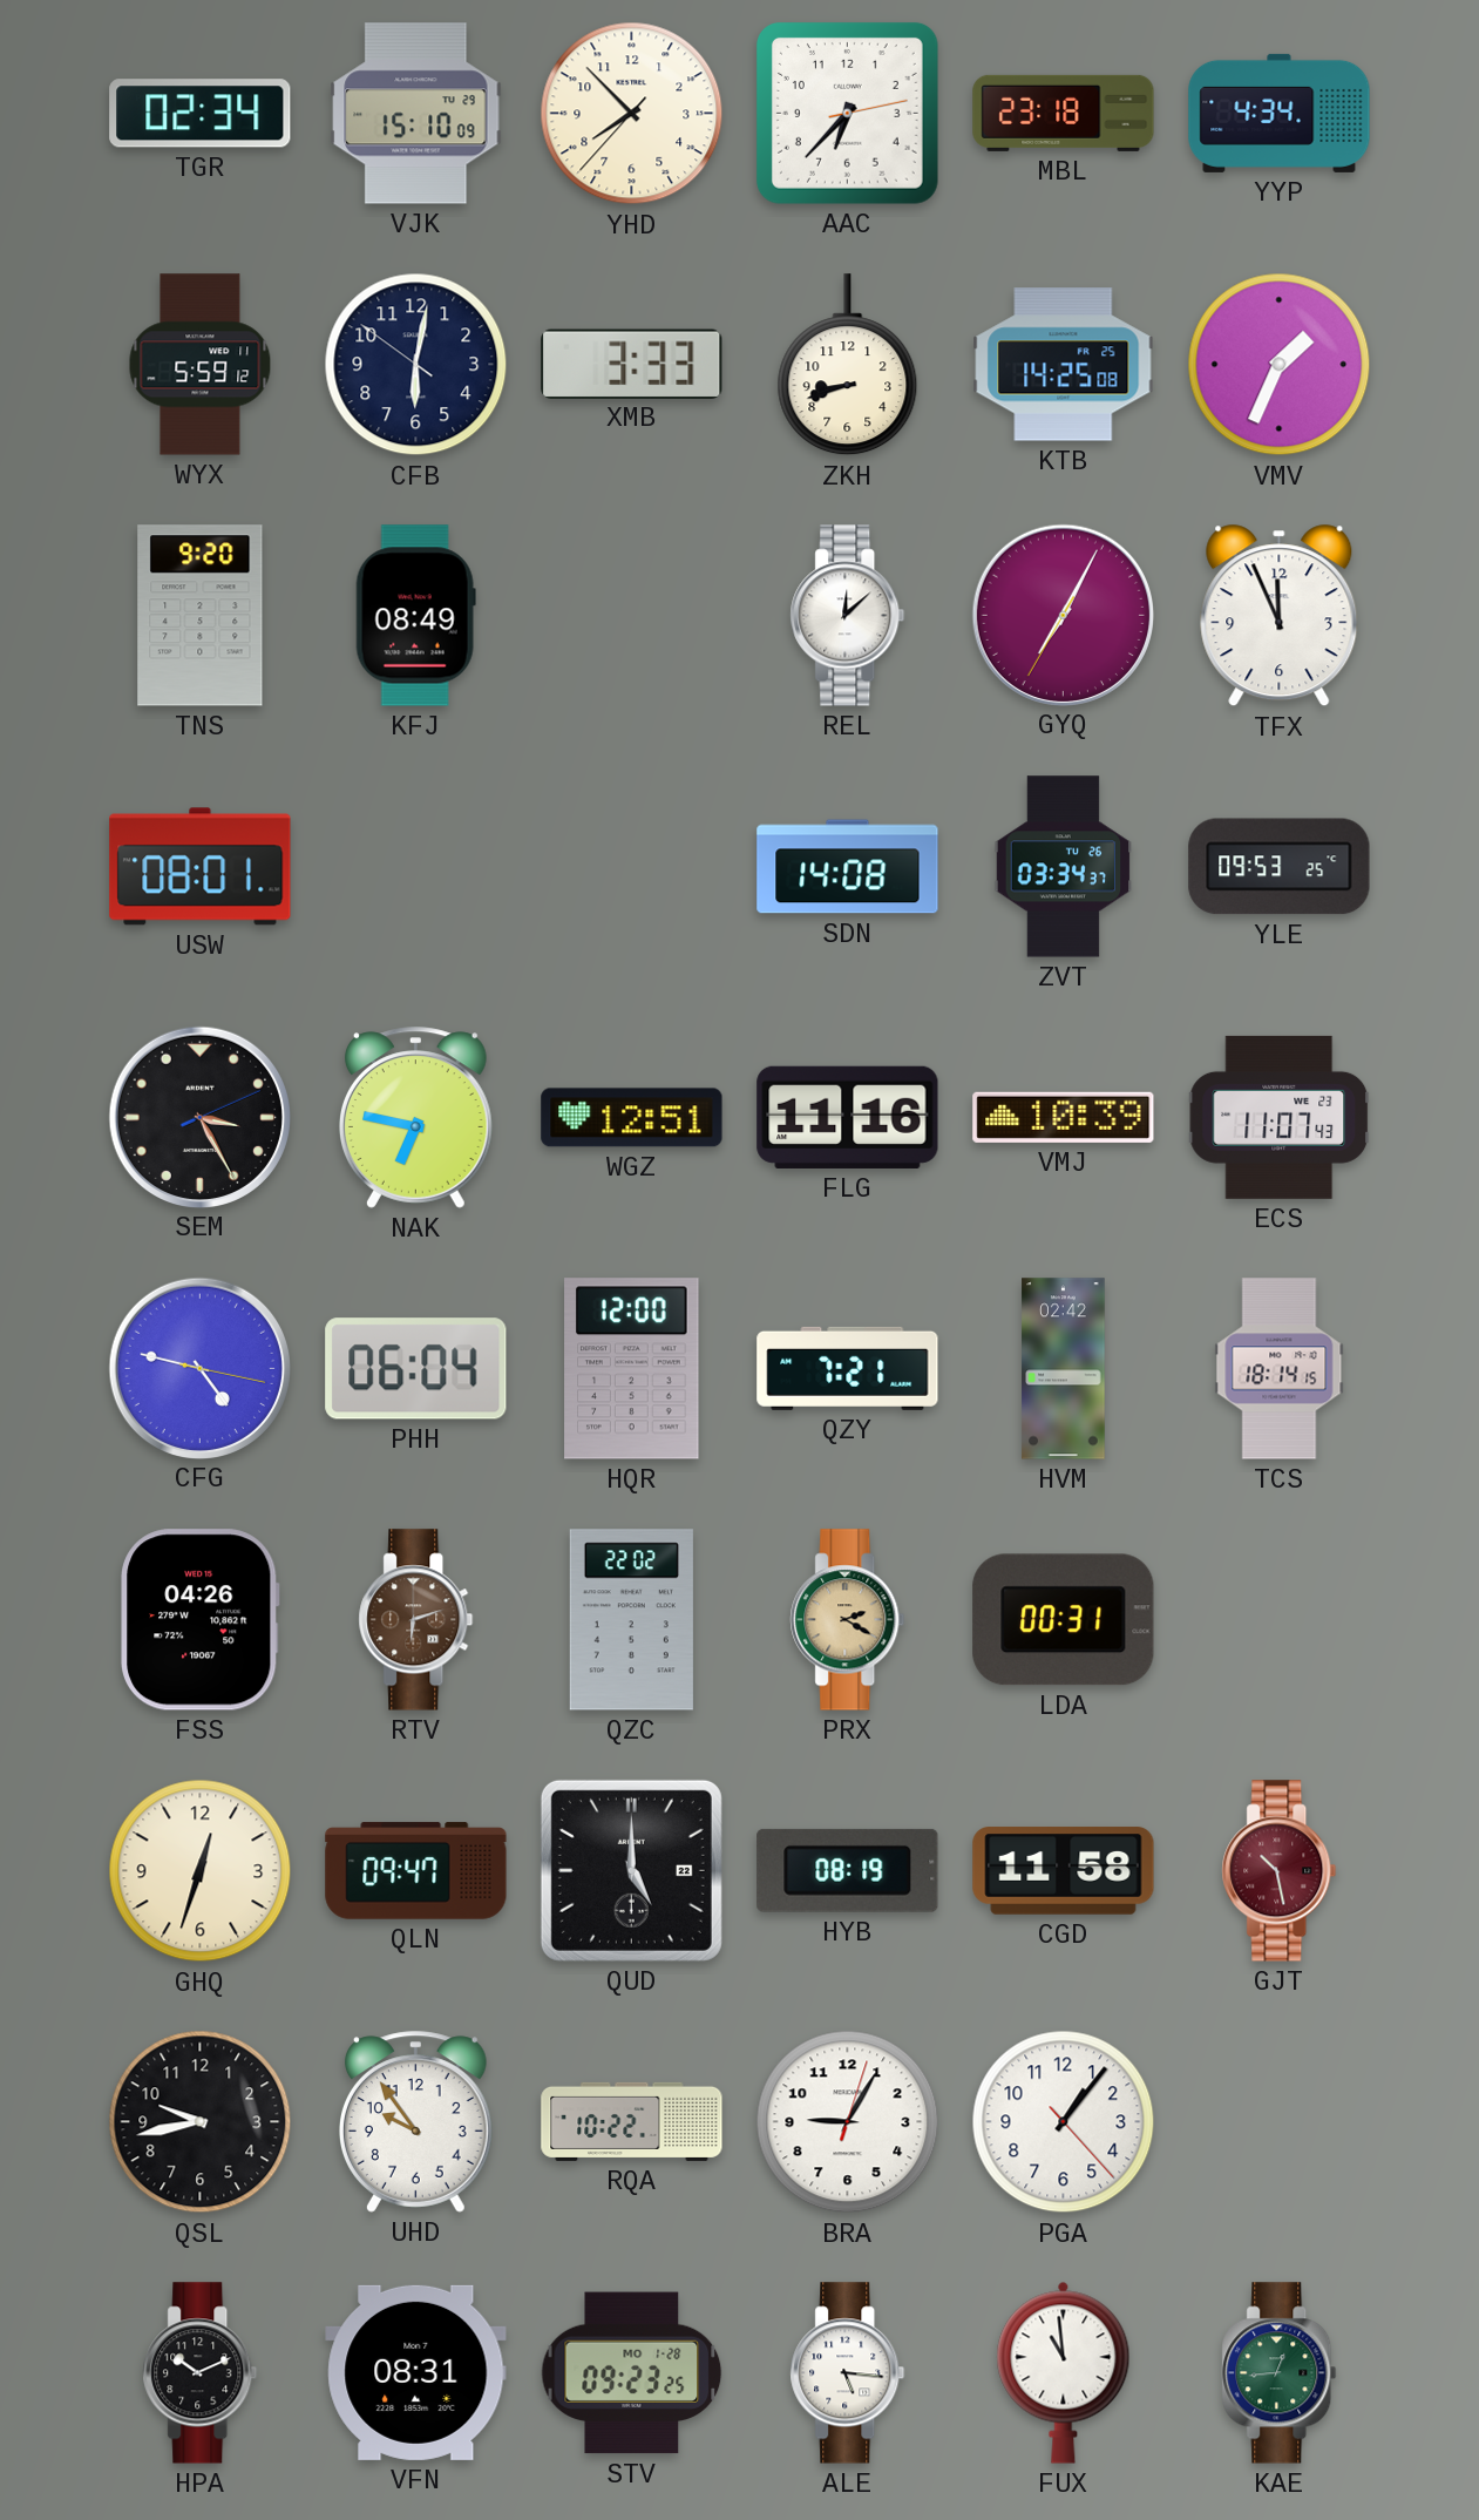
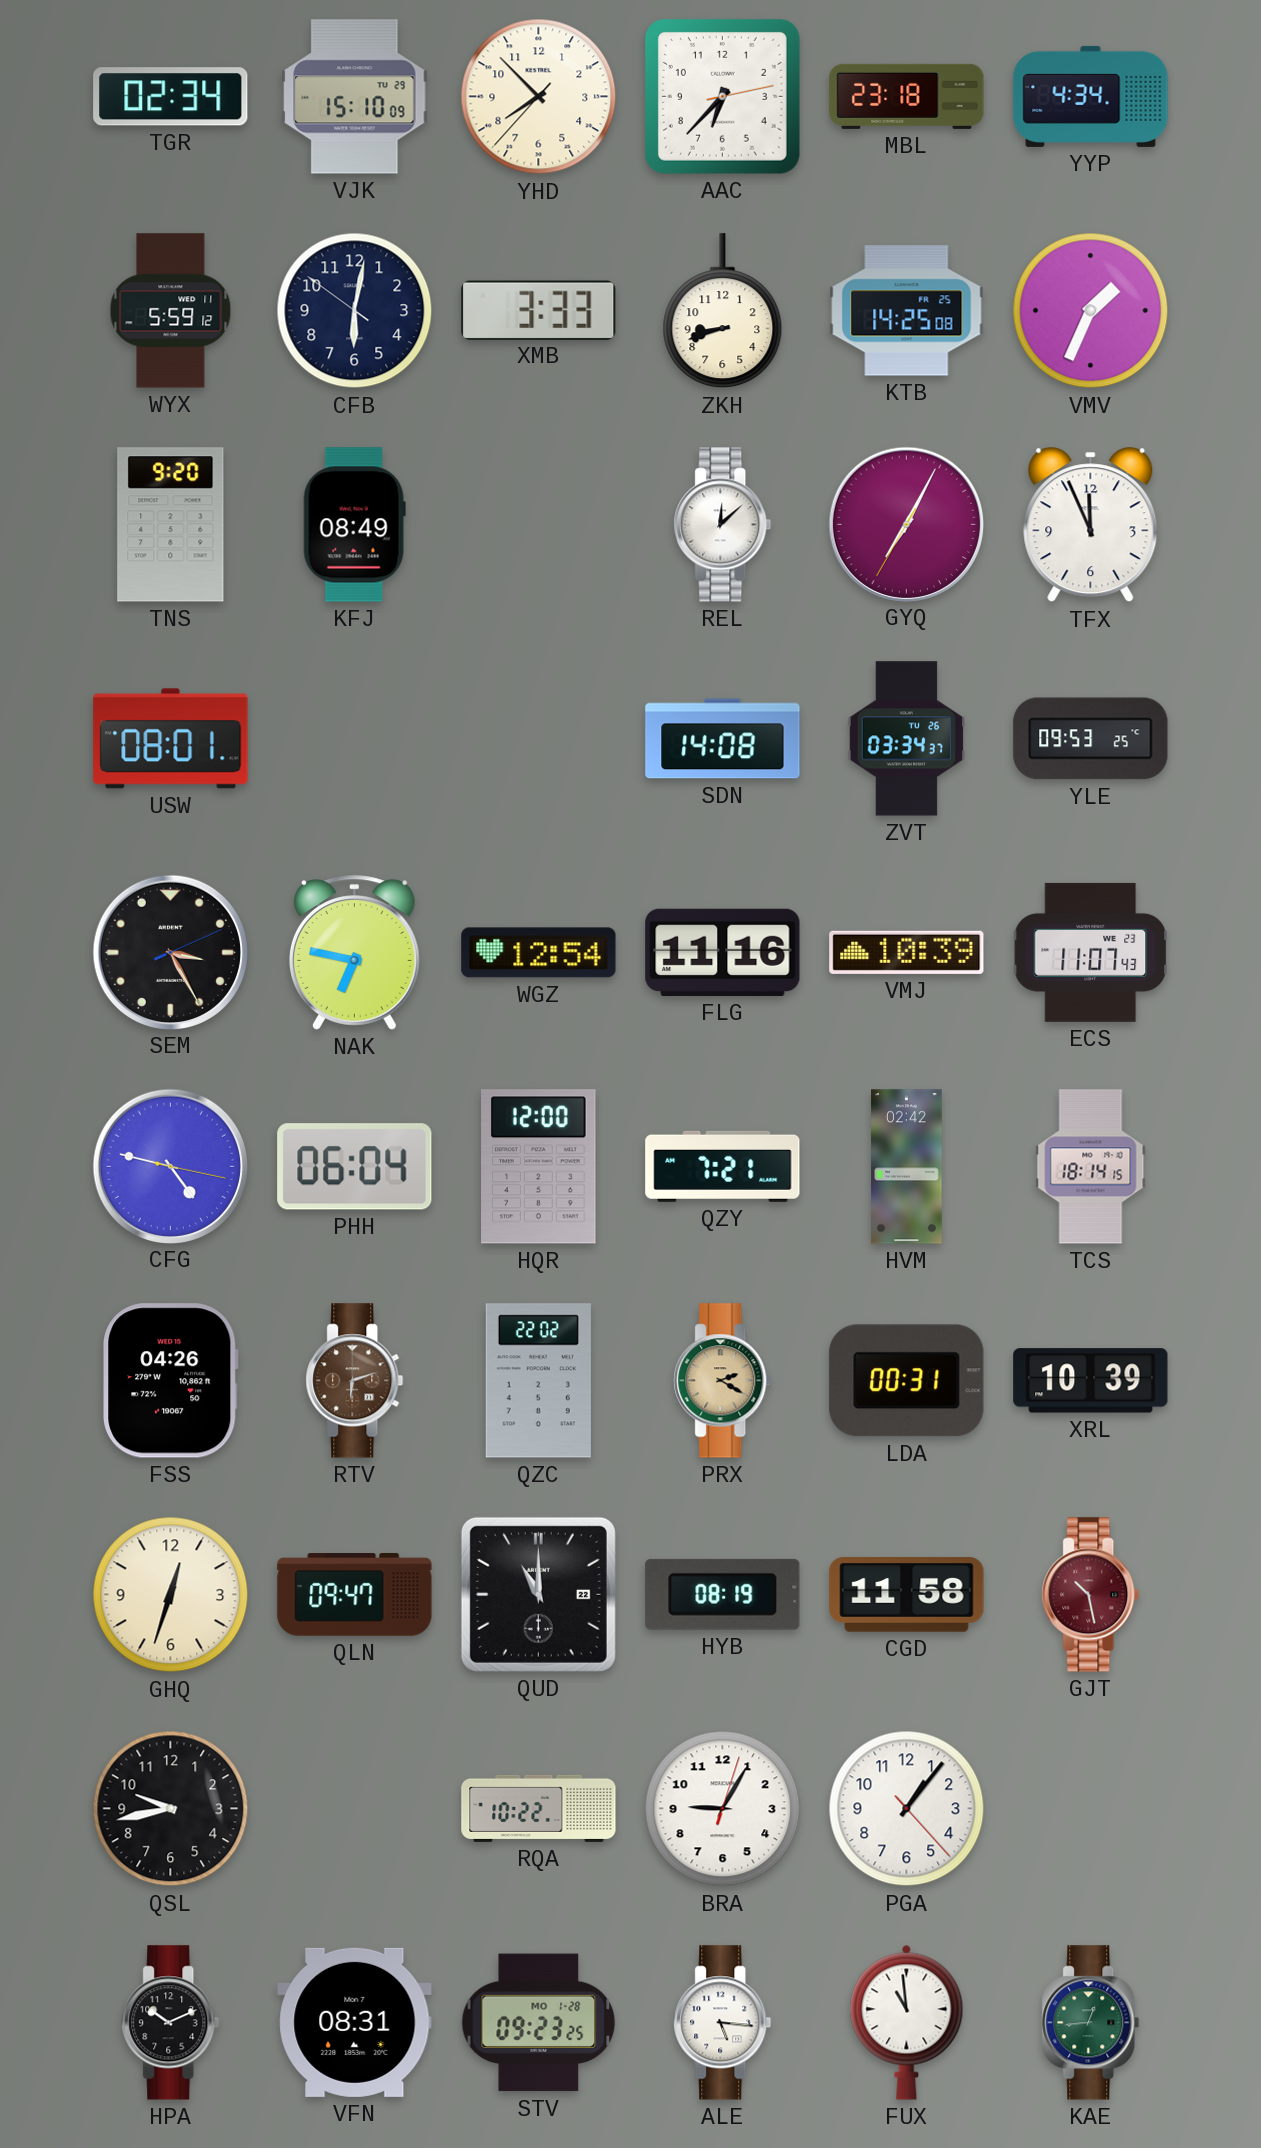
WGZ: 12:51 -> 12:54
XRL: none -> 10:39
QUD: 5:00 -> 11:00
UHD: 9:54 -> none
